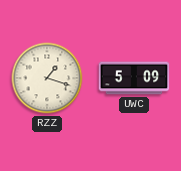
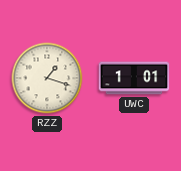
UWC: 5:09 -> 1:01
